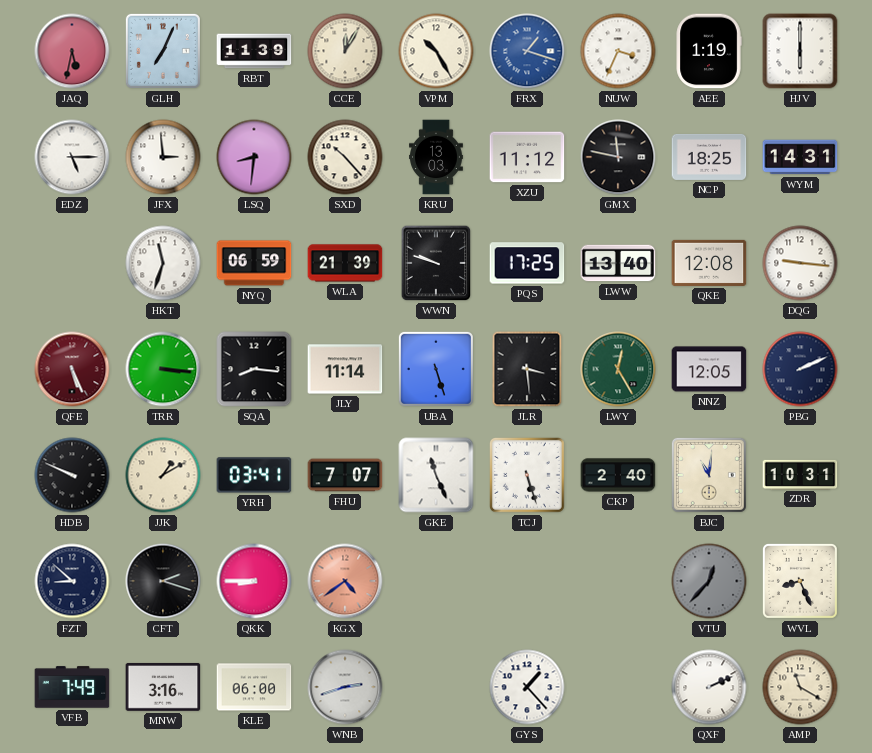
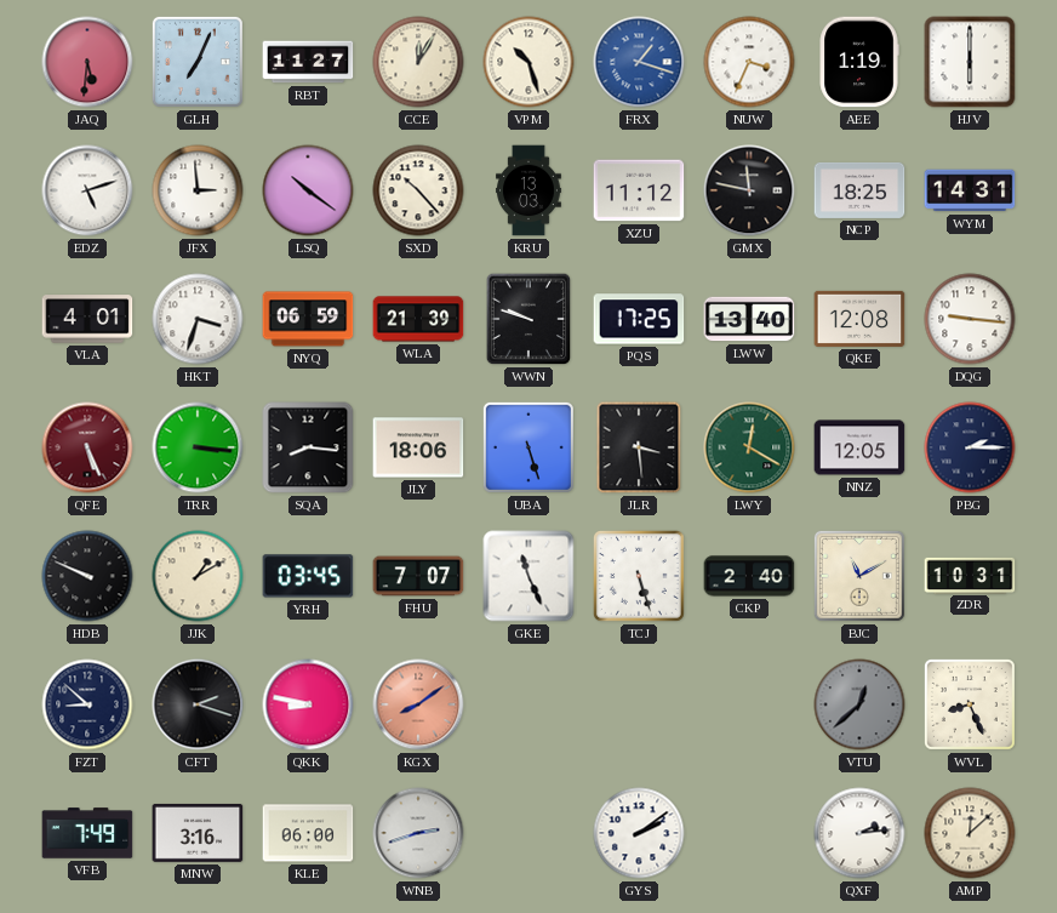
JAQ: 5:32 -> 5:31
RBT: 11:39 -> 11:27
VPM: 10:25 -> 10:27
EDZ: 5:15 -> 5:12
LSQ: 8:31 -> 10:21
VLA: none -> 4:01
HKT: 11:33 -> 3:33
JLY: 11:14 -> 18:06
LWY: 12:25 -> 12:20
PBG: 2:11 -> 2:15
YRH: 03:41 -> 03:45
BJC: 11:01 -> 11:10
QKK: 8:45 -> 8:47
KGX: 4:39 -> 8:09
VTU: 12:37 -> 12:38
GYS: 1:23 -> 2:09
QXF: 2:11 -> 2:14
AMP: 11:20 -> 12:08
